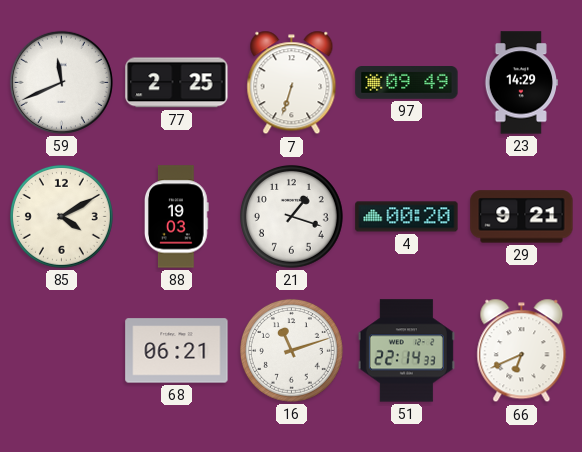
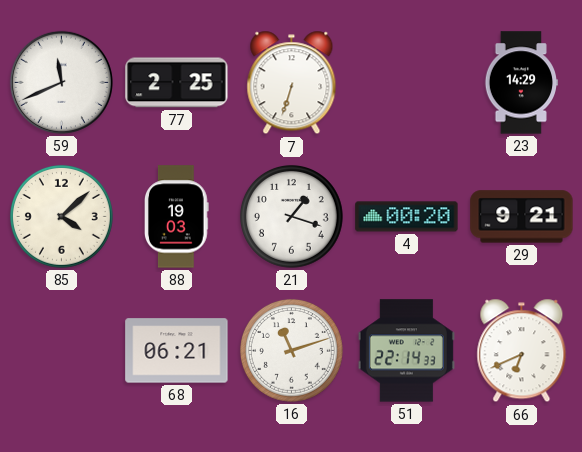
97: 09:49 -> none
85: 4:10 -> 4:08
